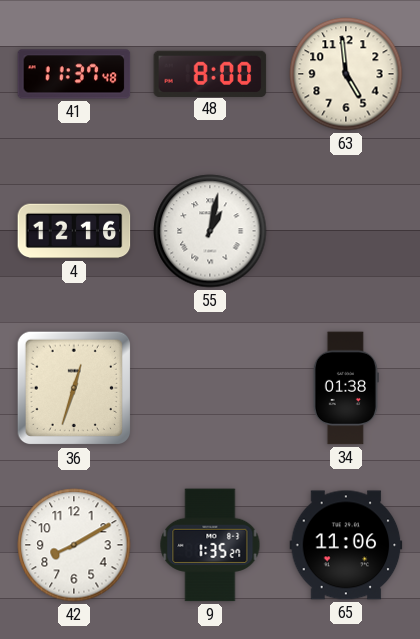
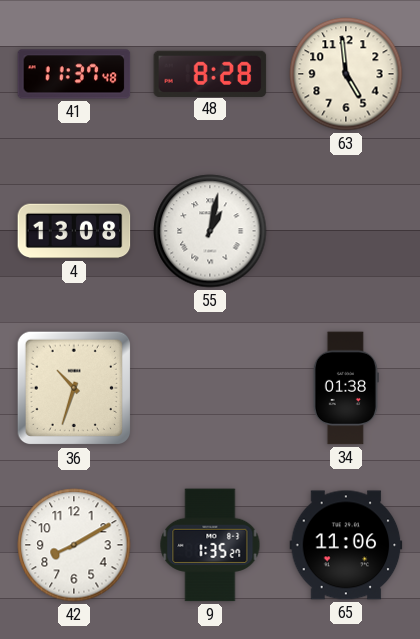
48: 8:00 -> 8:28
4: 12:16 -> 13:08
36: 12:33 -> 10:33
